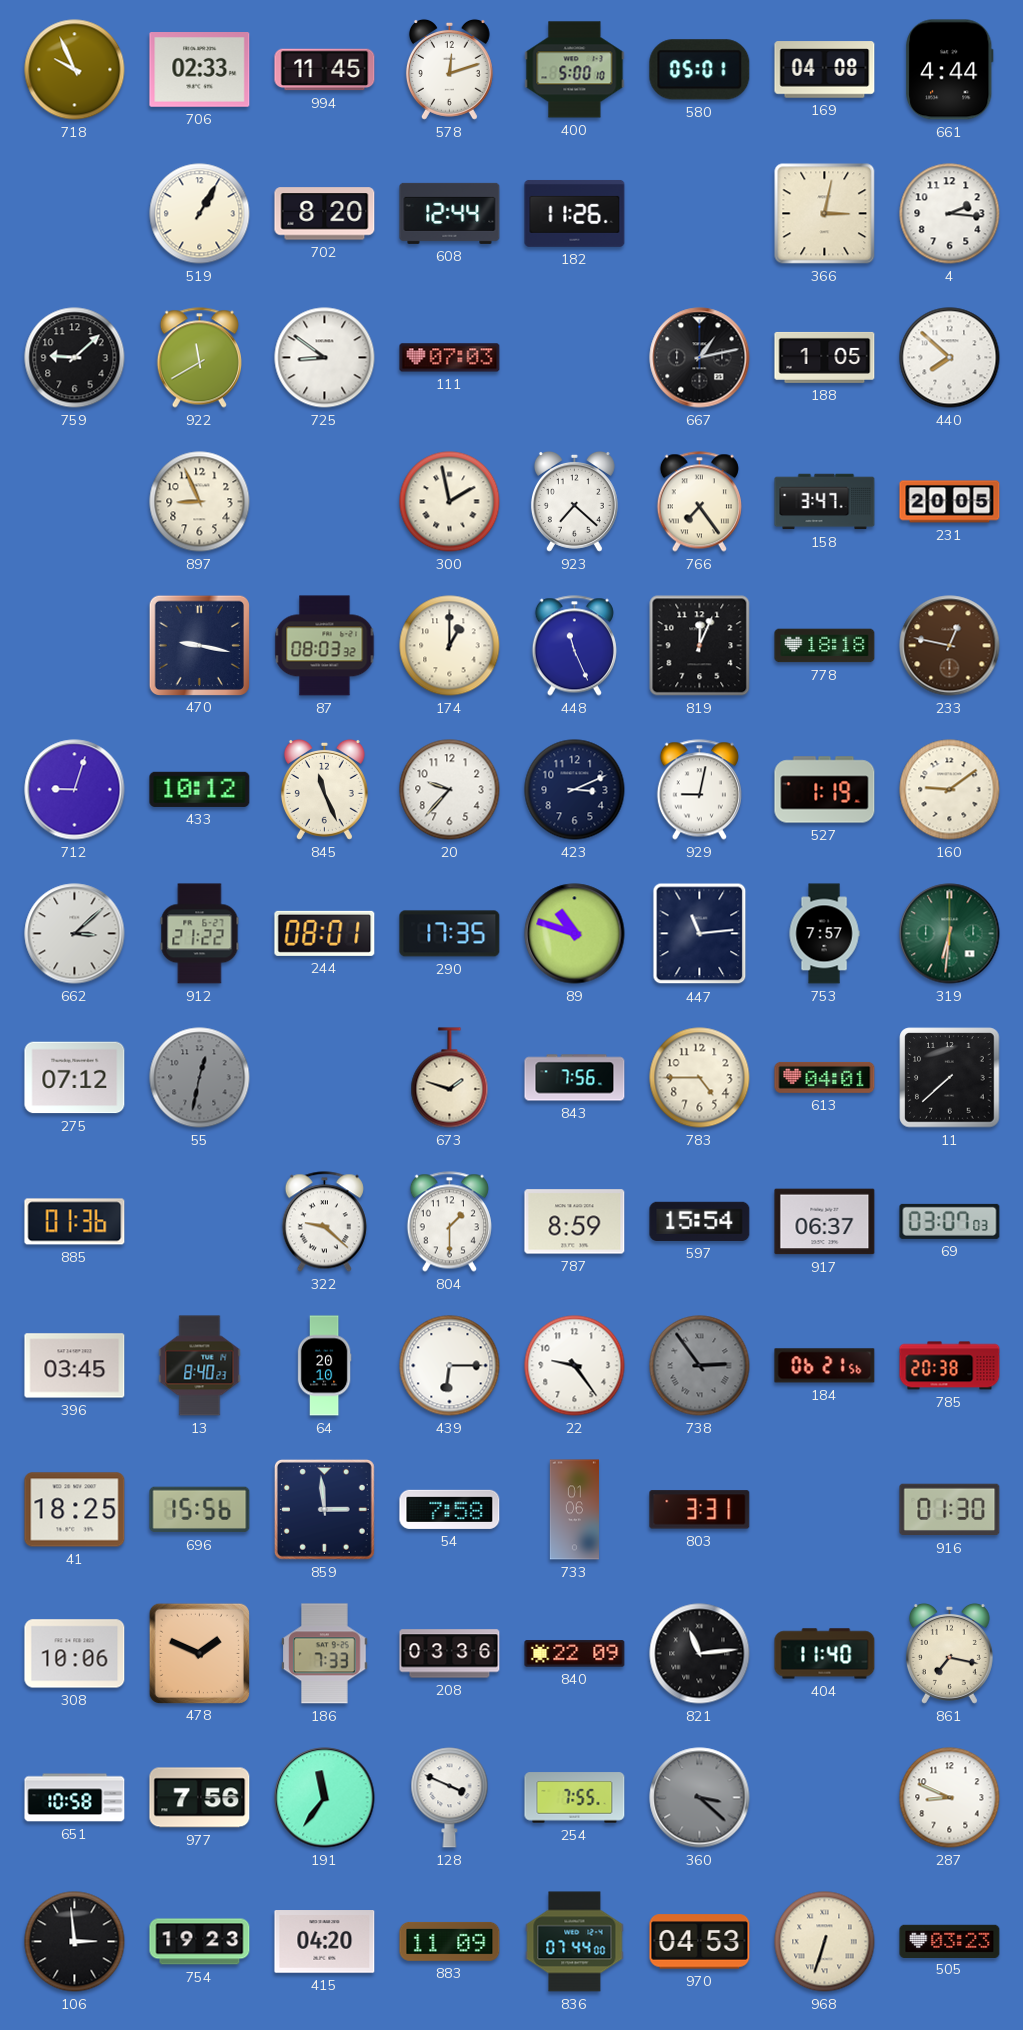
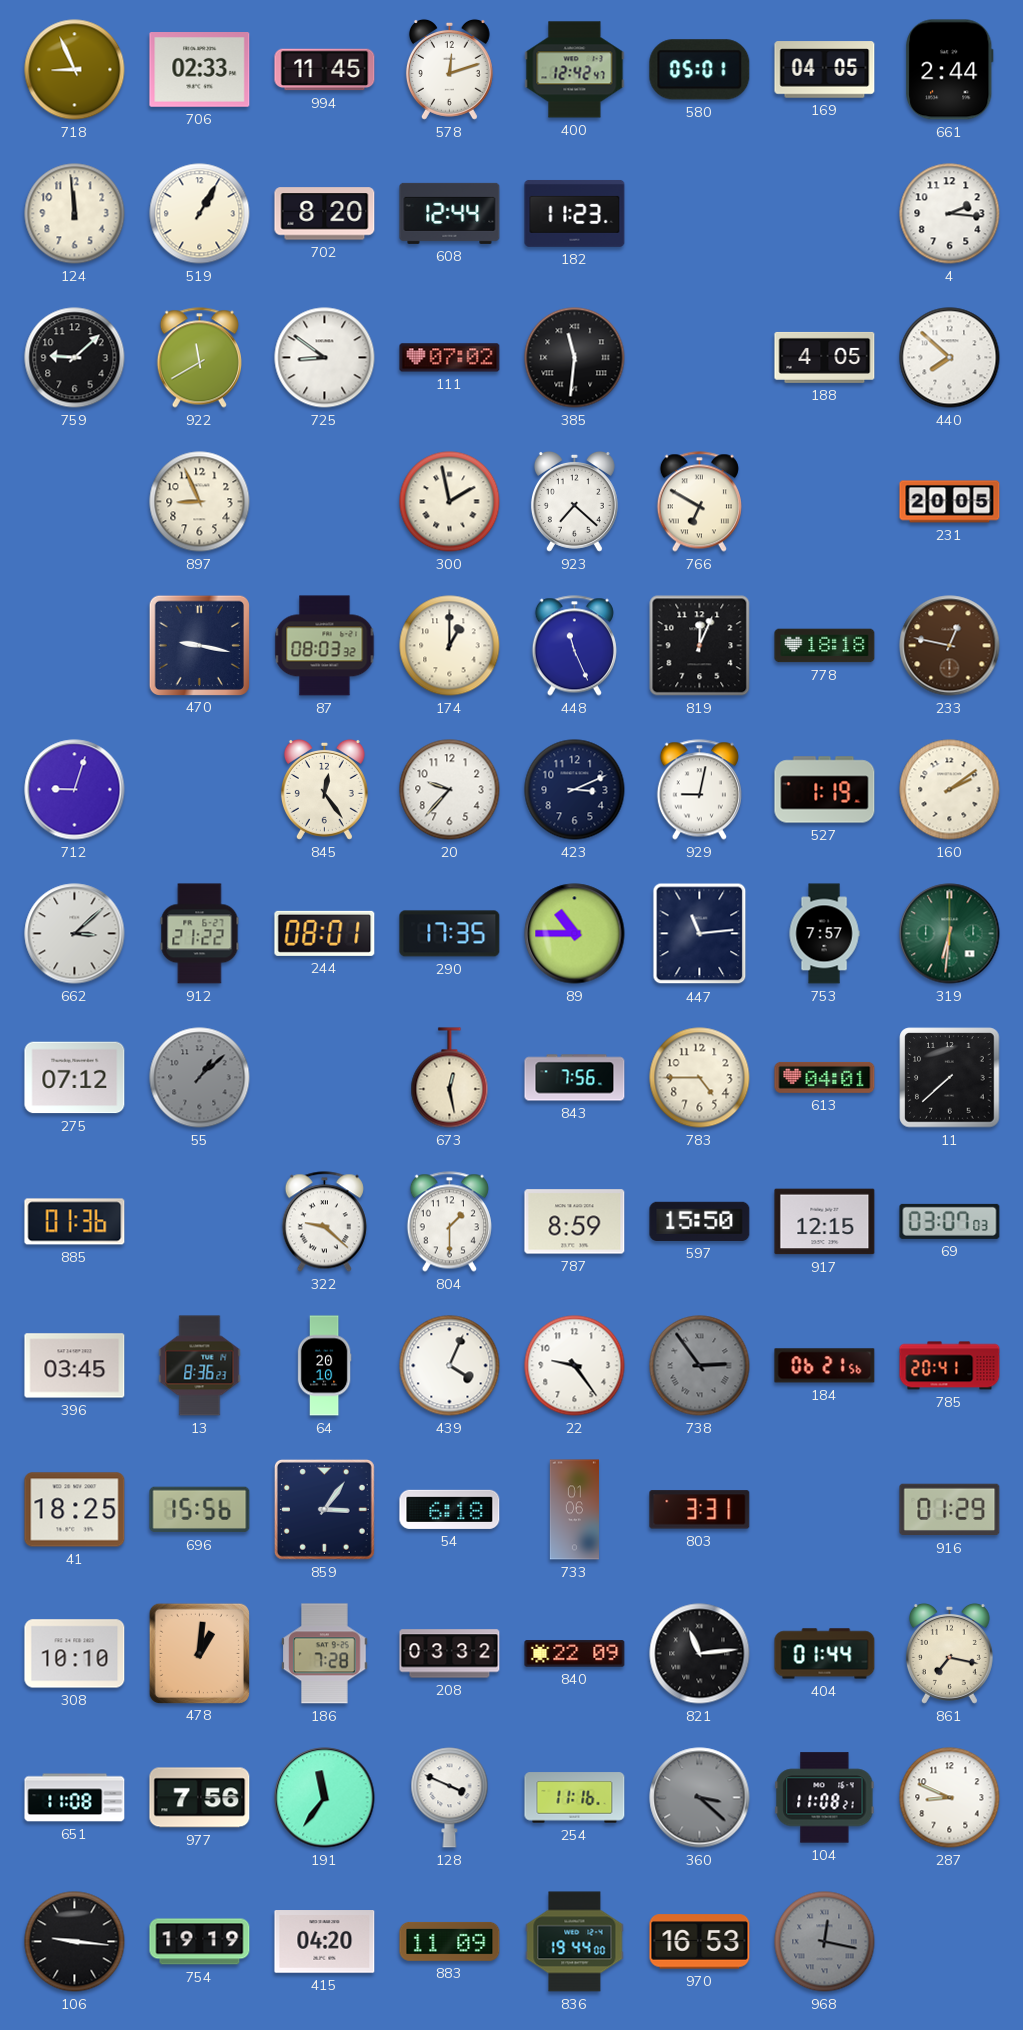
718: 9:56 -> 8:56
400: 5:00 -> 12:42
169: 04:08 -> 04:05
661: 4:44 -> 2:44
124: none -> 11:59
182: 11:26 -> 11:23
366: 3:02 -> none
111: 07:03 -> 07:02
385: none -> 11:31
667: 1:13 -> none
188: 1:05 -> 4:05
766: 7:24 -> 6:50
158: 3:47 -> none
433: 10:12 -> none
845: 11:26 -> 12:24
160: 9:09 -> 2:09
89: 10:48 -> 10:45
55: 12:32 -> 1:08
673: 1:48 -> 12:28
597: 15:54 -> 15:50
917: 06:37 -> 12:15
13: 8:40 -> 8:36
439: 6:15 -> 4:04
785: 20:38 -> 20:41
859: 2:59 -> 3:06
54: 7:58 -> 6:18
916: 01:30 -> 01:29
308: 10:06 -> 10:10
478: 1:49 -> 1:01
186: 7:33 -> 7:28
208: 03:36 -> 03:32
404: 11:40 -> 01:44
651: 10:58 -> 11:08
254: 7:55 -> 11:16
104: none -> 11:08
106: 2:59 -> 9:16
754: 19:23 -> 19:19
836: 07:44 -> 19:44
970: 04:53 -> 16:53
968: 6:33 -> 12:17
968 dial: cream -> grey
505: 03:23 -> none
